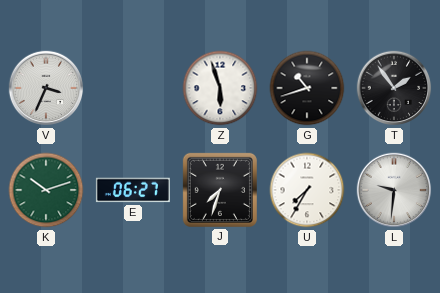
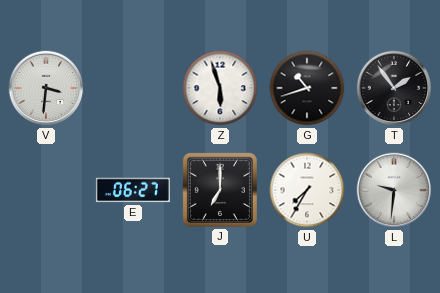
V: 3:34 -> 3:31
K: 10:12 -> none
J: 7:33 -> 7:00
